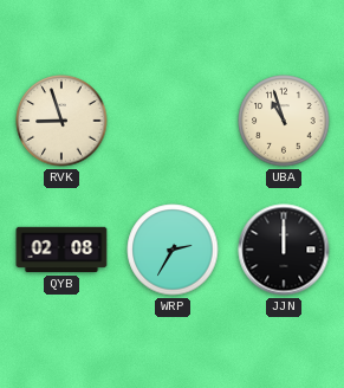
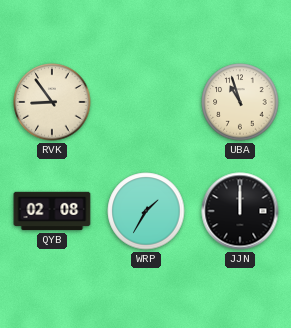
RVK: 8:57 -> 8:54
WRP: 2:35 -> 1:35
